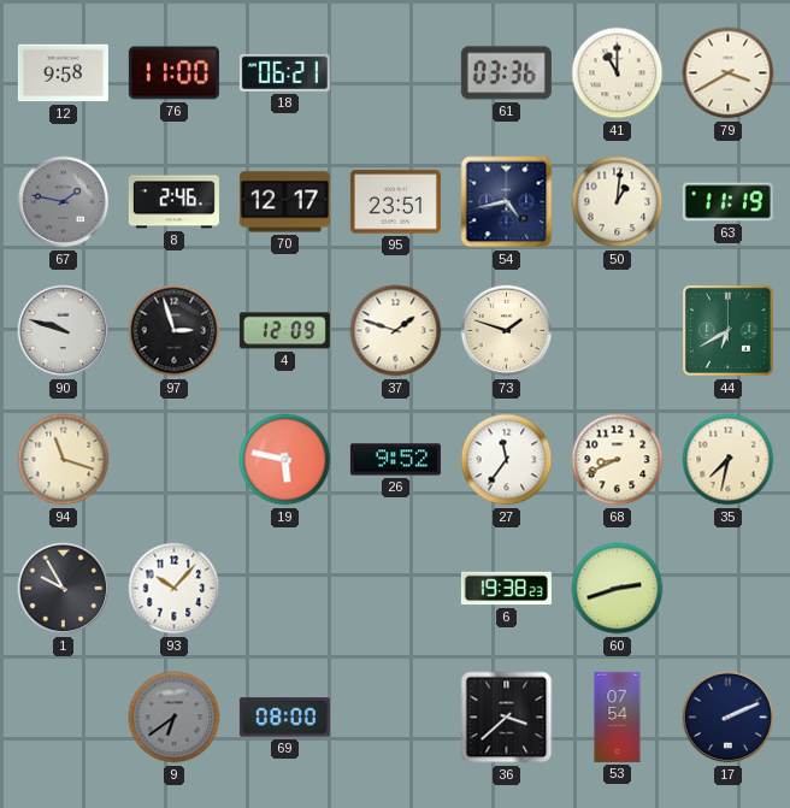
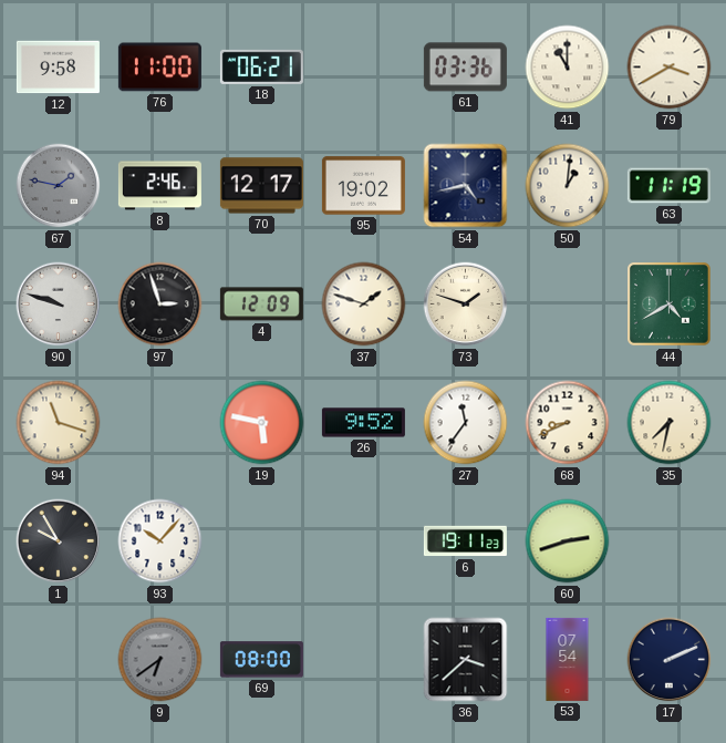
95: 23:51 -> 19:02
44: 6:40 -> 4:40
6: 19:38 -> 19:11
